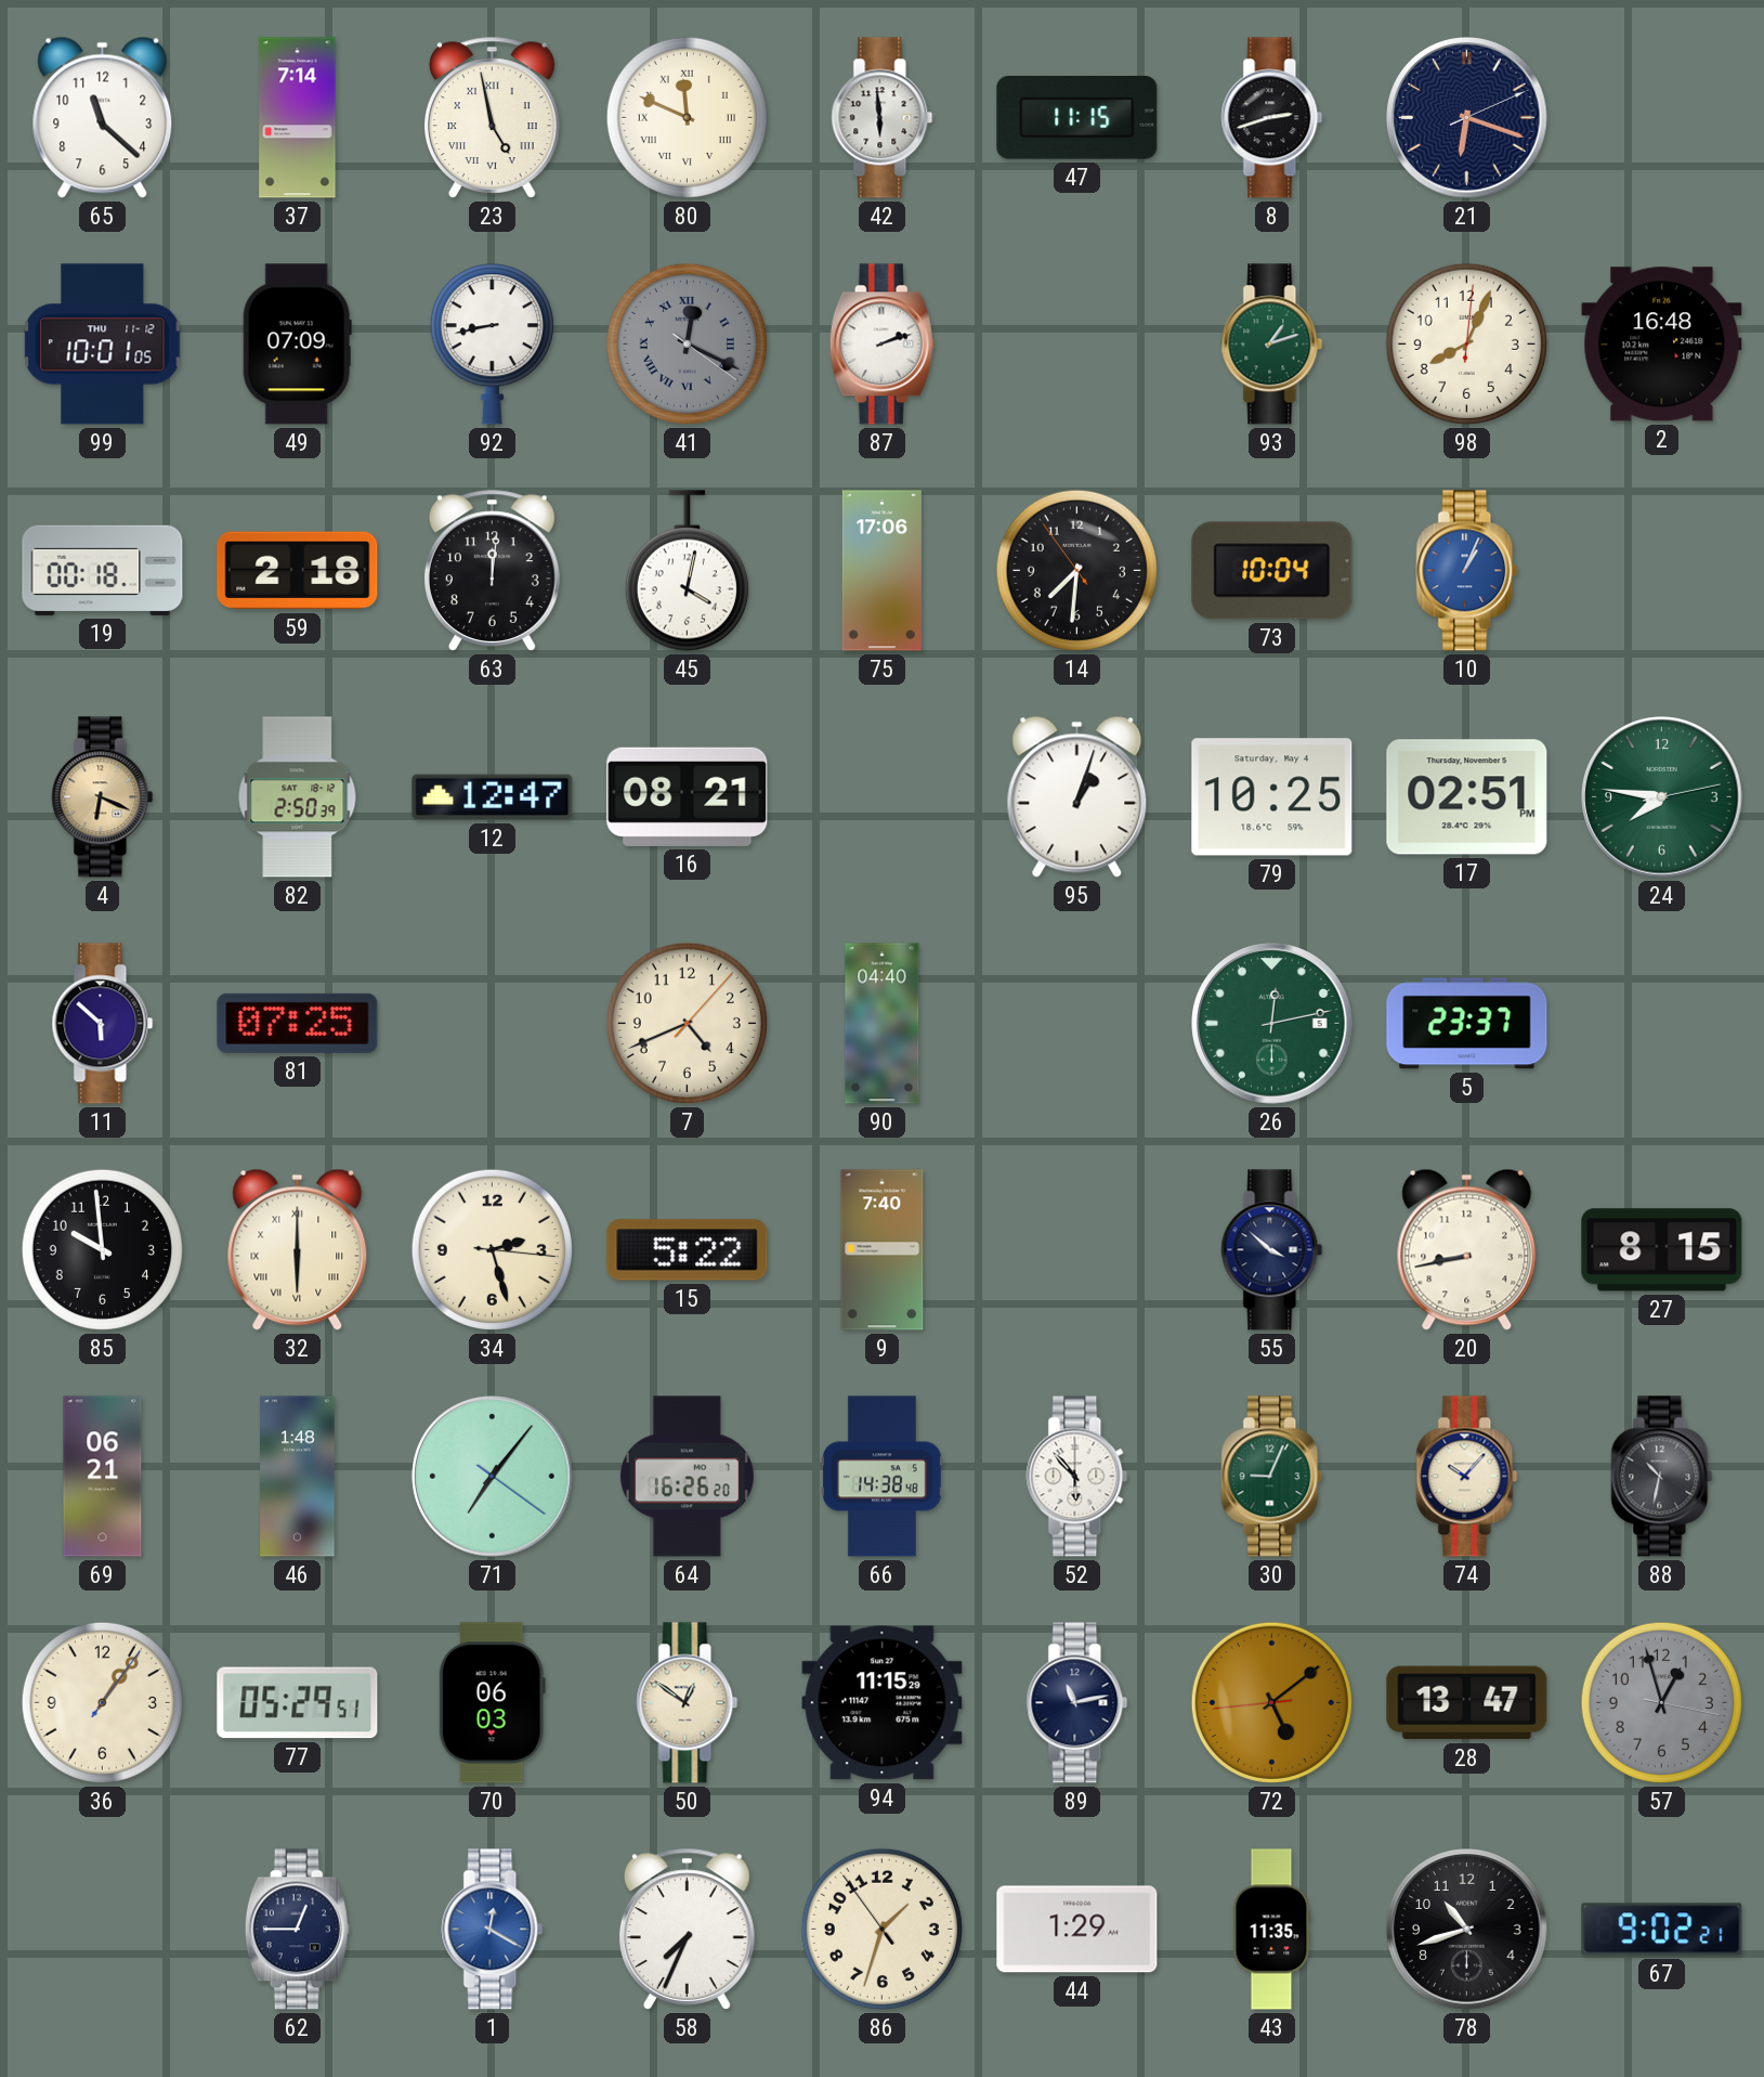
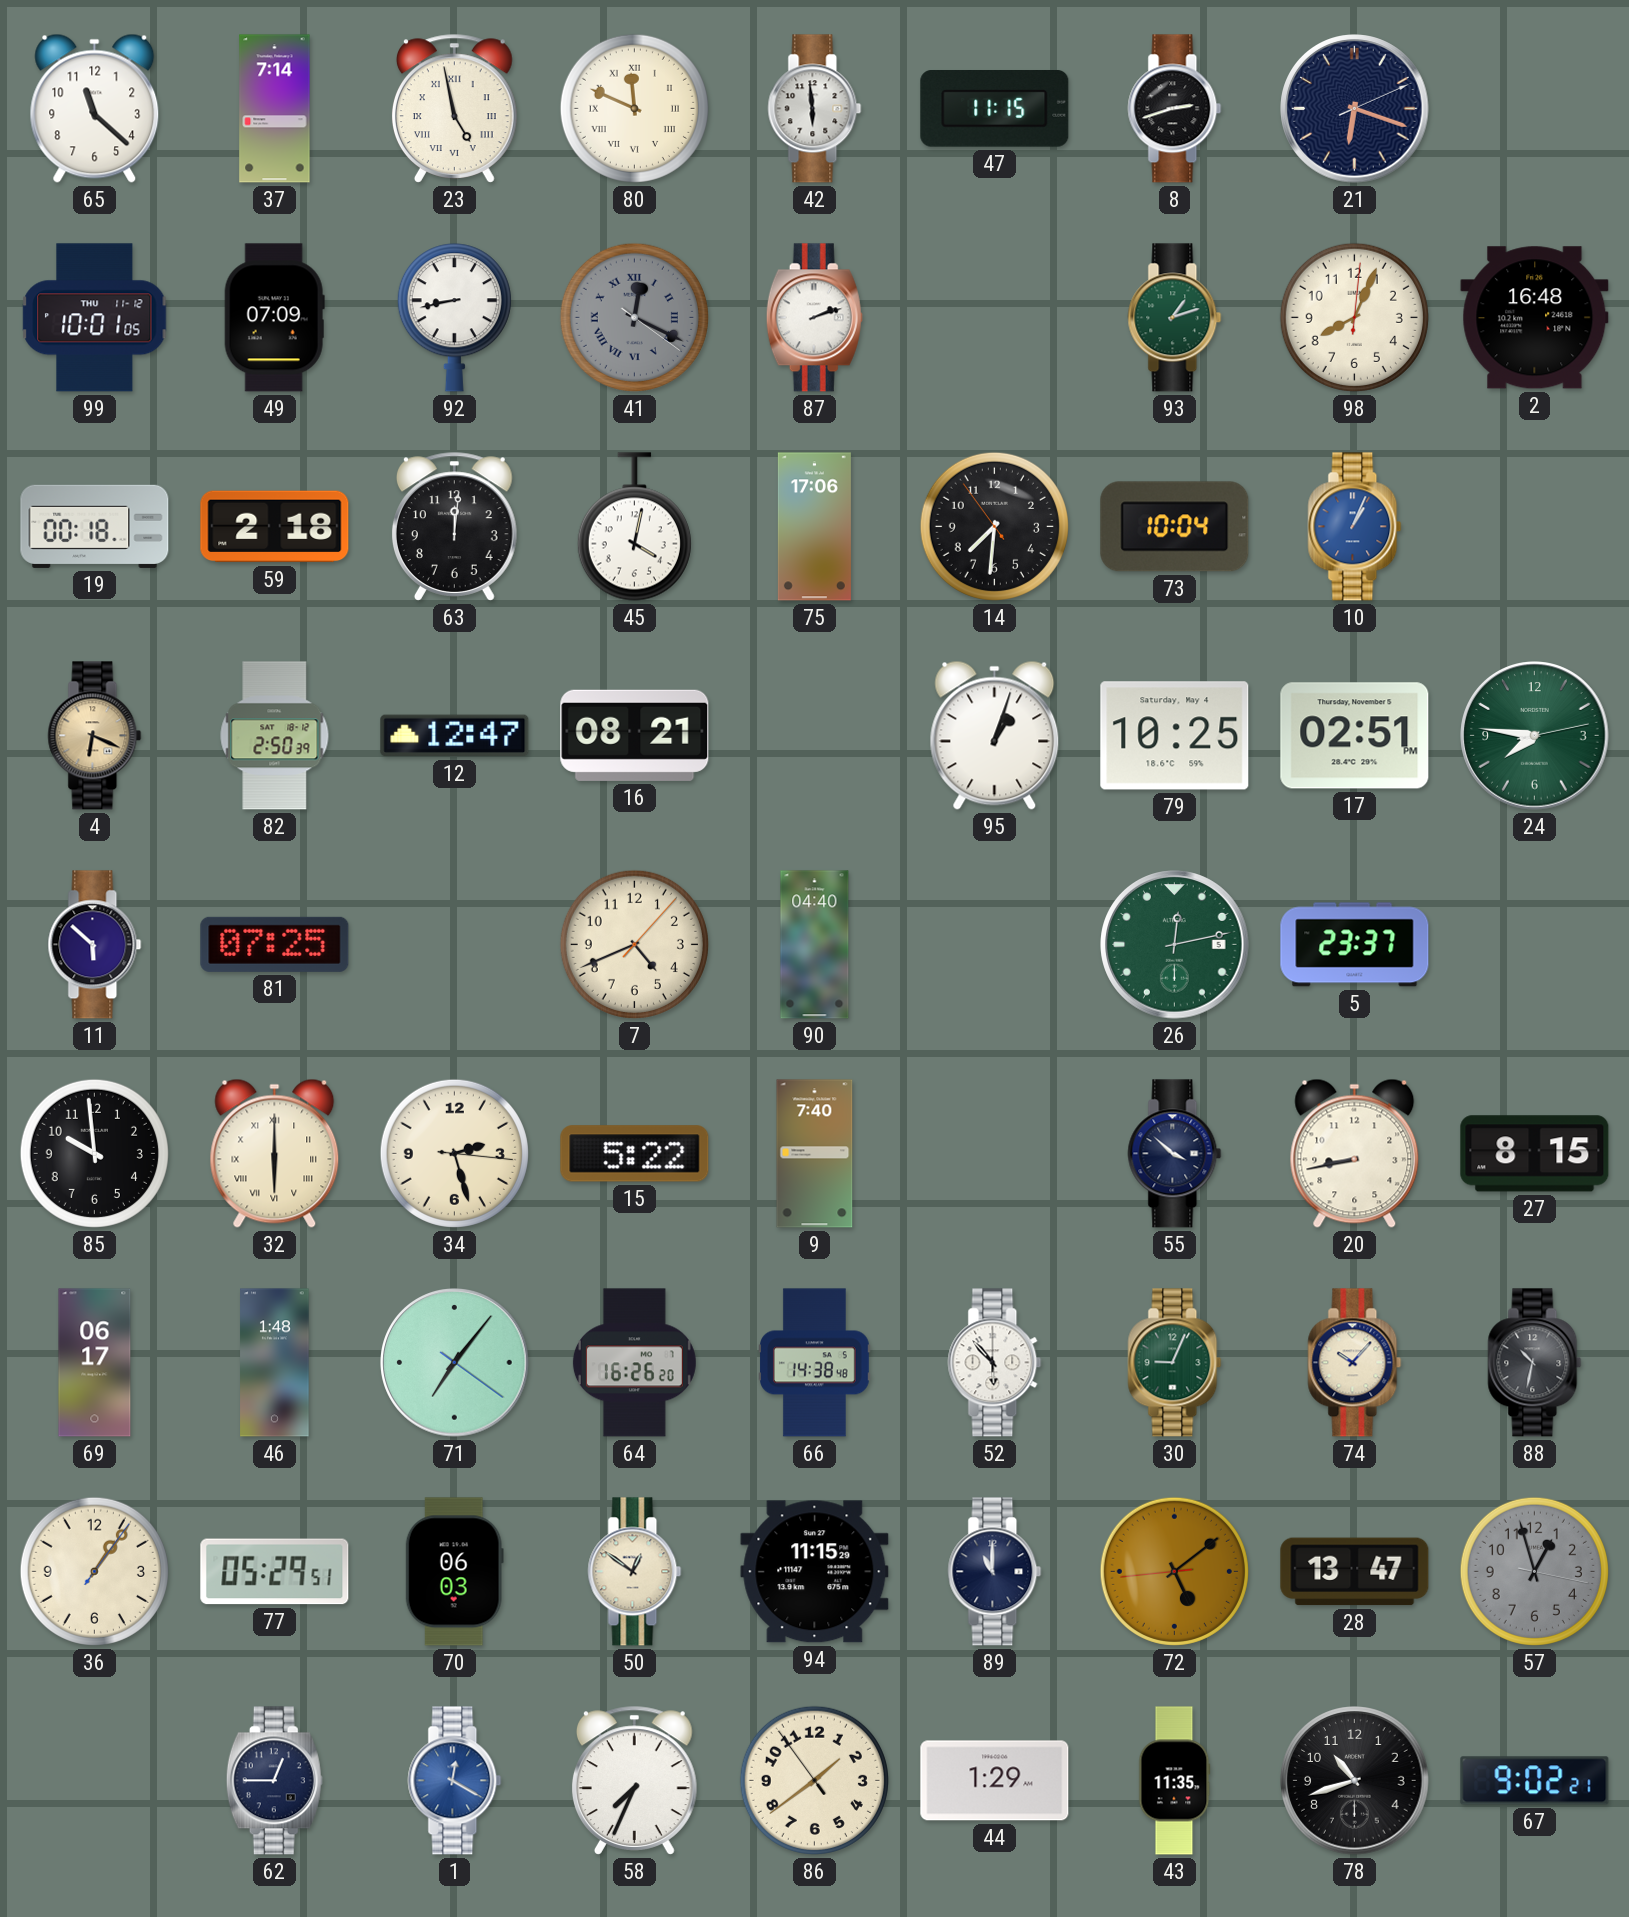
69: 06:21 -> 06:17
89: 11:13 -> 11:00
86: 1:32 -> 1:38
